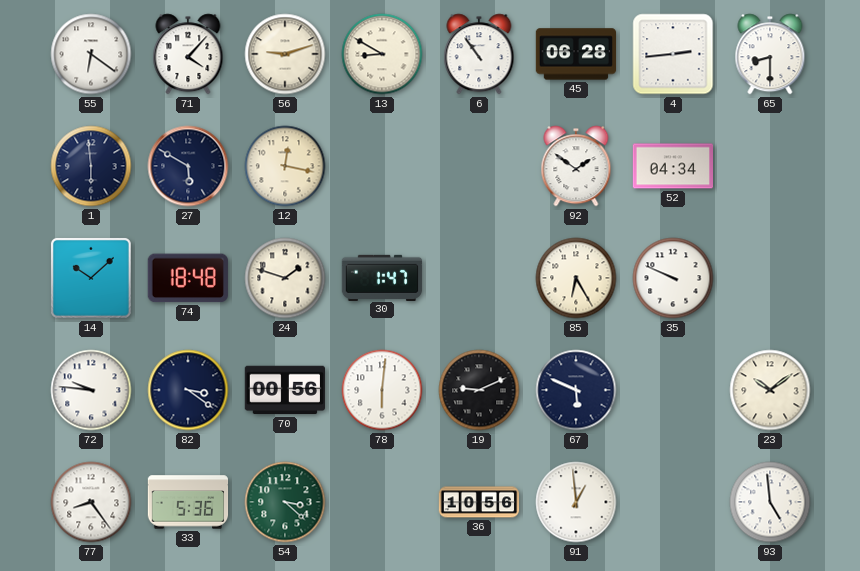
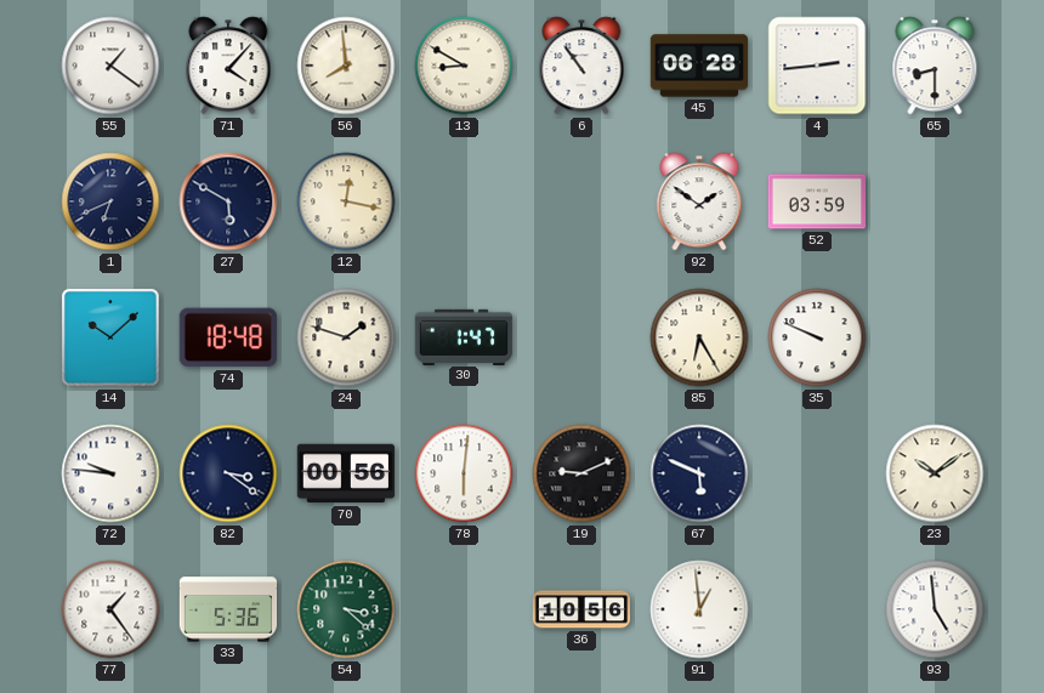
55: 6:21 -> 1:21
56: 9:12 -> 7:59
1: 5:59 -> 6:41
52: 04:34 -> 03:59
77: 8:24 -> 1:24
